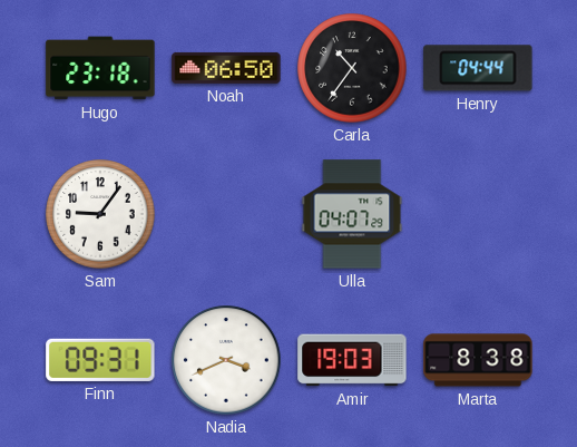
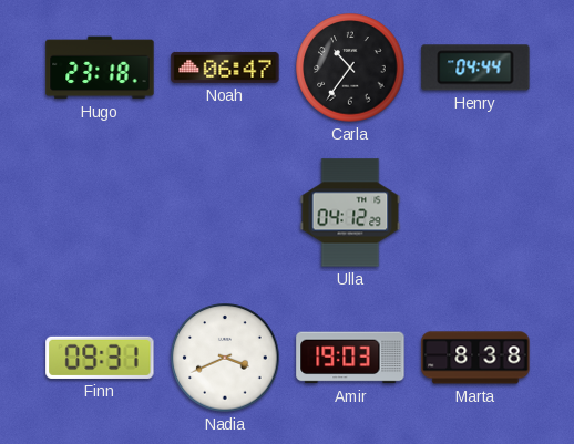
Noah: 06:50 -> 06:47
Sam: 9:06 -> none
Ulla: 04:07 -> 04:12
